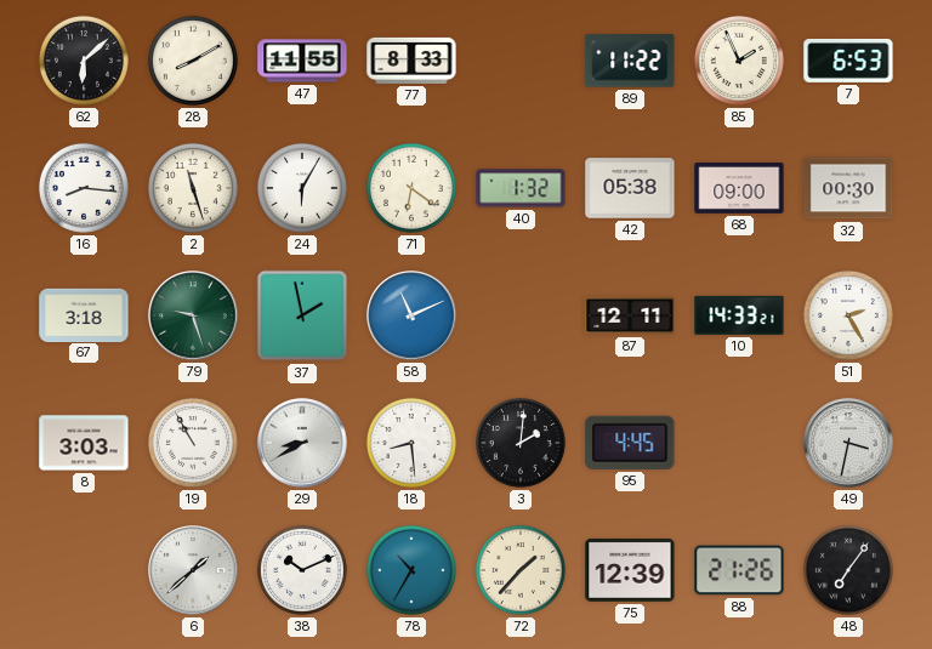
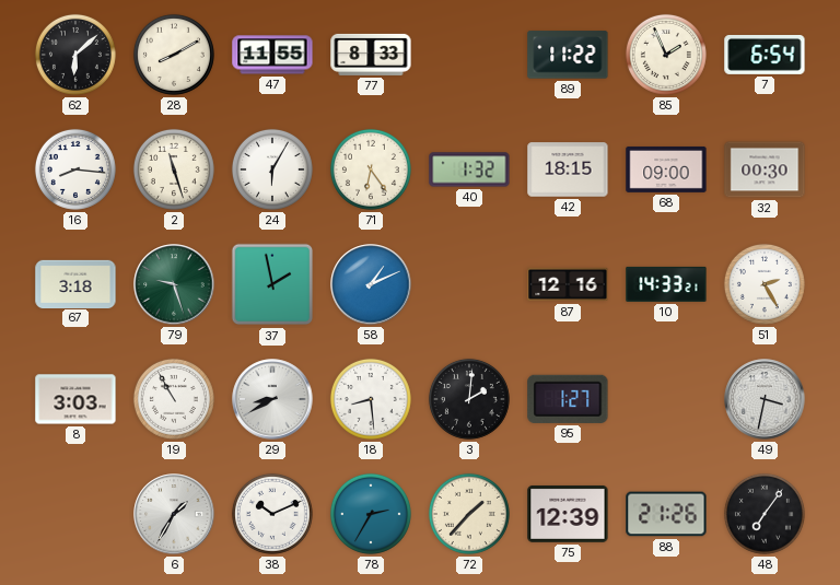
7: 6:53 -> 6:54
71: 6:21 -> 6:24
42: 05:38 -> 18:15
58: 11:11 -> 1:11
87: 12:11 -> 12:16
95: 4:45 -> 1:27
6: 1:38 -> 1:35
78: 10:35 -> 2:35
